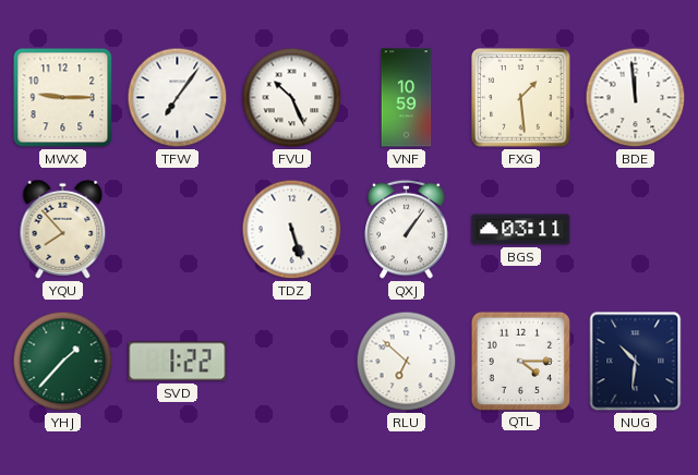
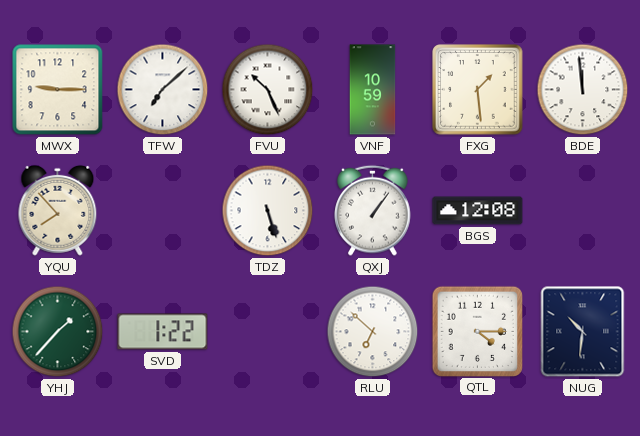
TFW: 7:06 -> 7:08
BGS: 03:11 -> 12:08
